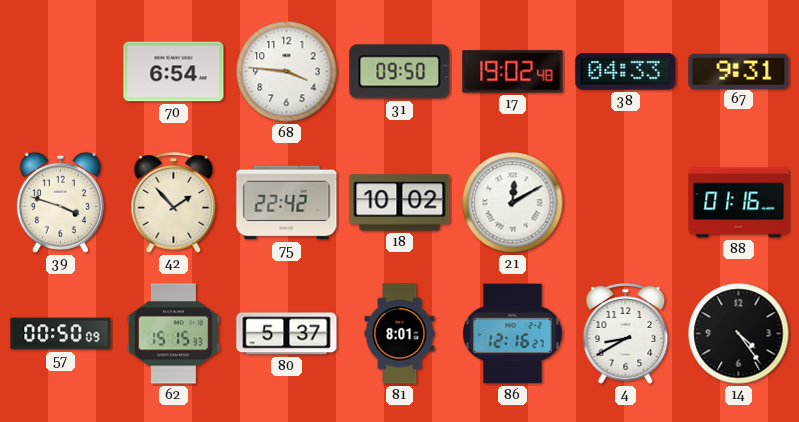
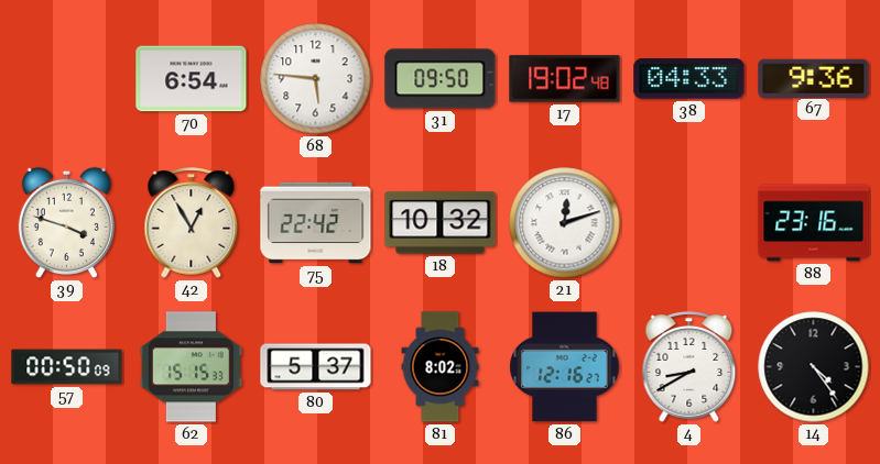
68: 3:46 -> 5:46
67: 9:31 -> 9:36
42: 1:53 -> 12:55
18: 10:02 -> 10:32
21: 12:10 -> 12:12
88: 01:16 -> 23:16
81: 8:01 -> 8:02
